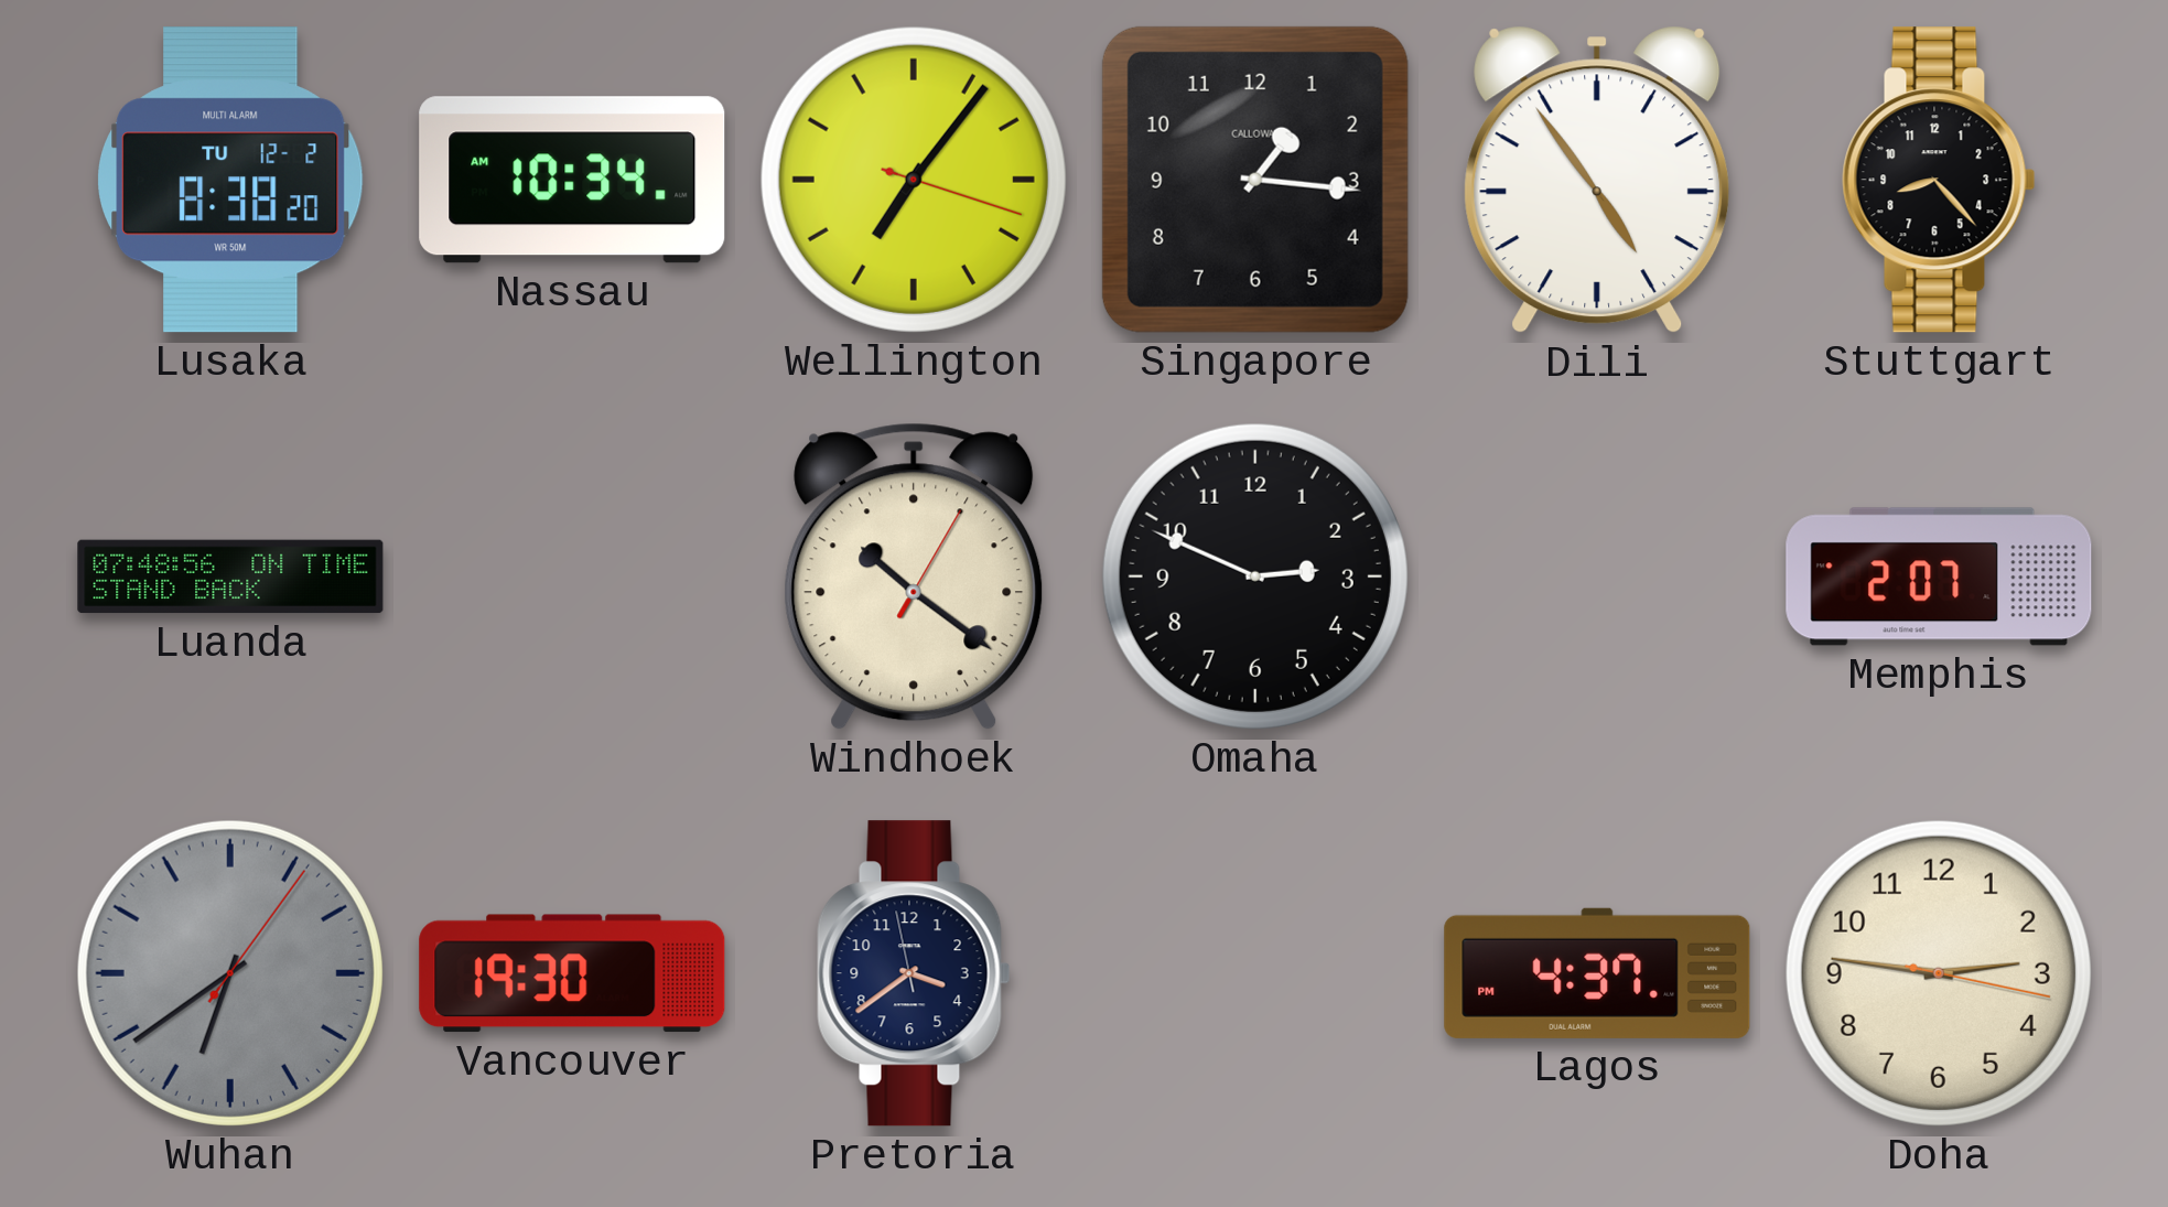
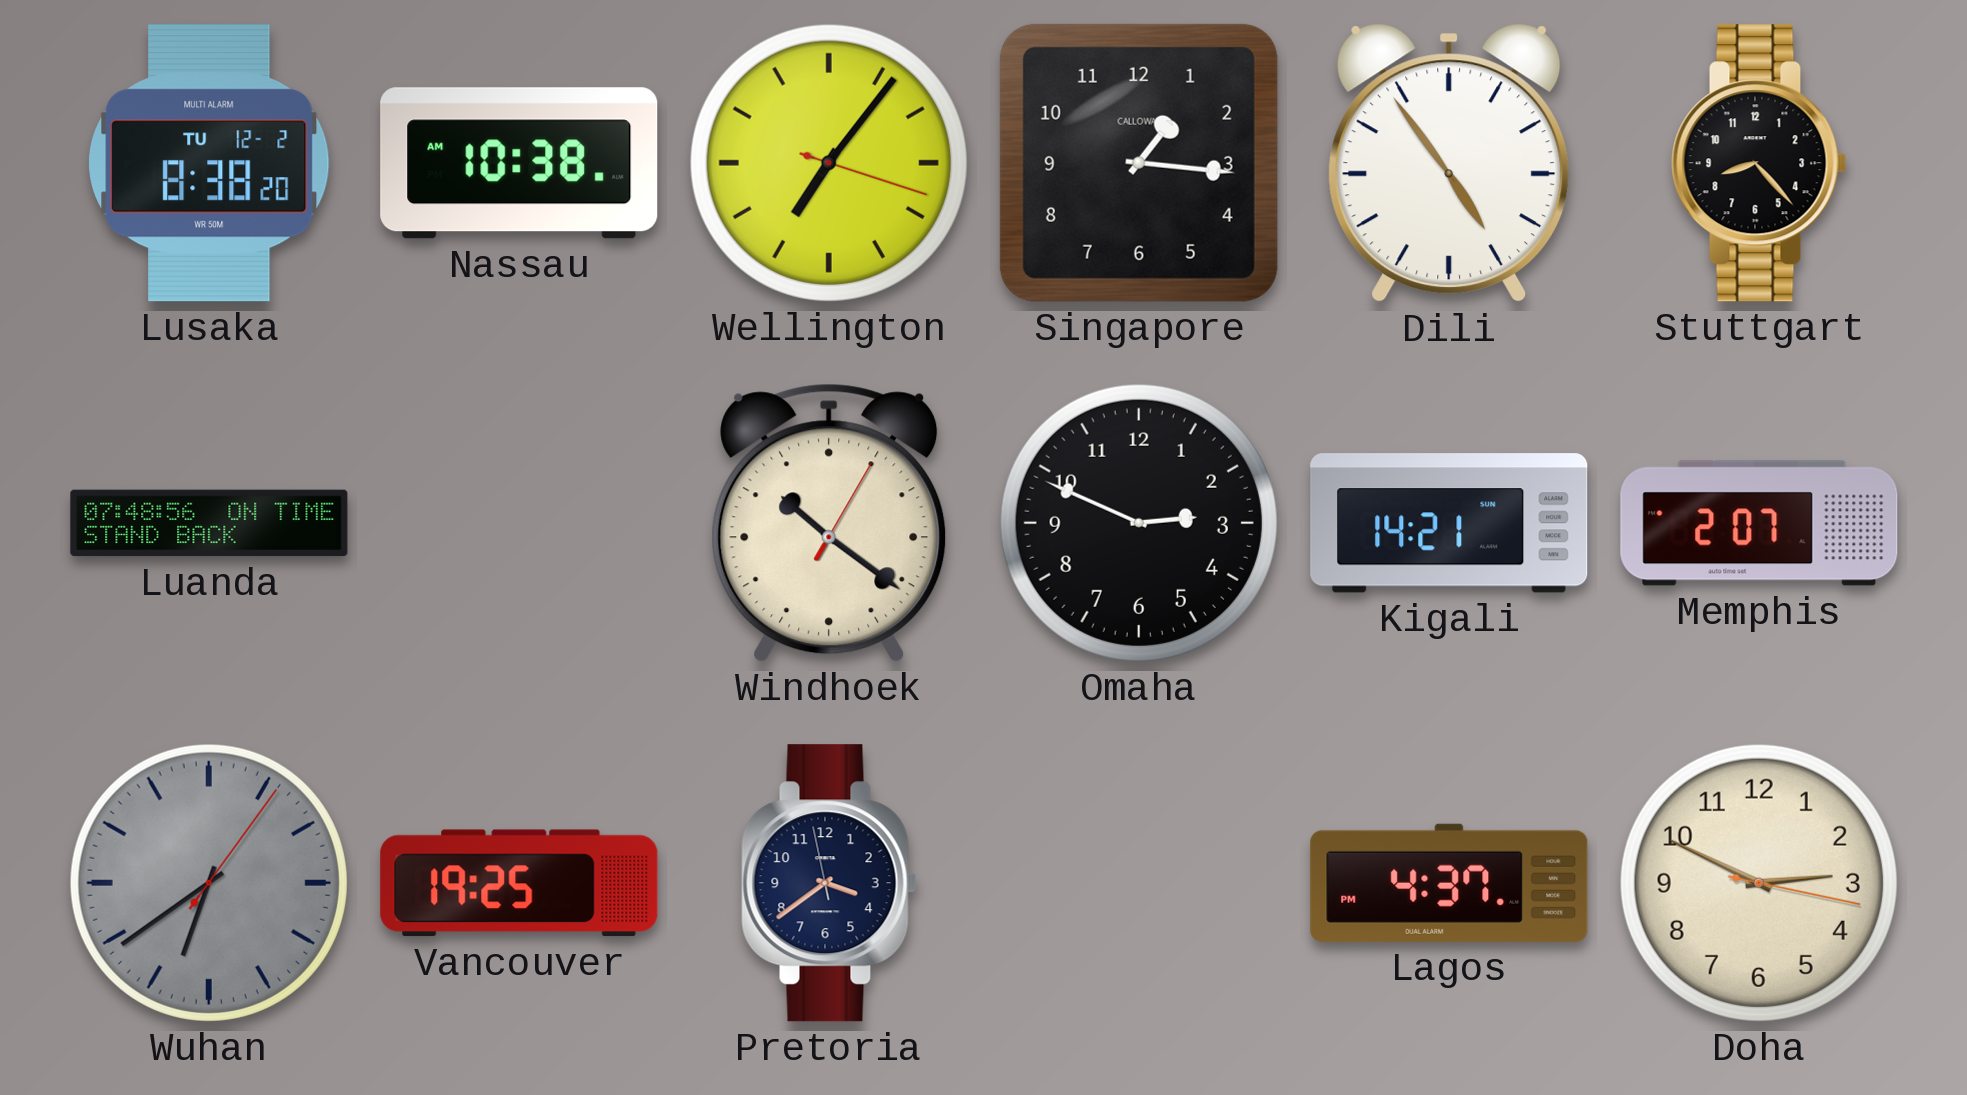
Nassau: 10:34 -> 10:38
Kigali: none -> 14:21
Vancouver: 19:30 -> 19:25
Doha: 2:46 -> 2:49
